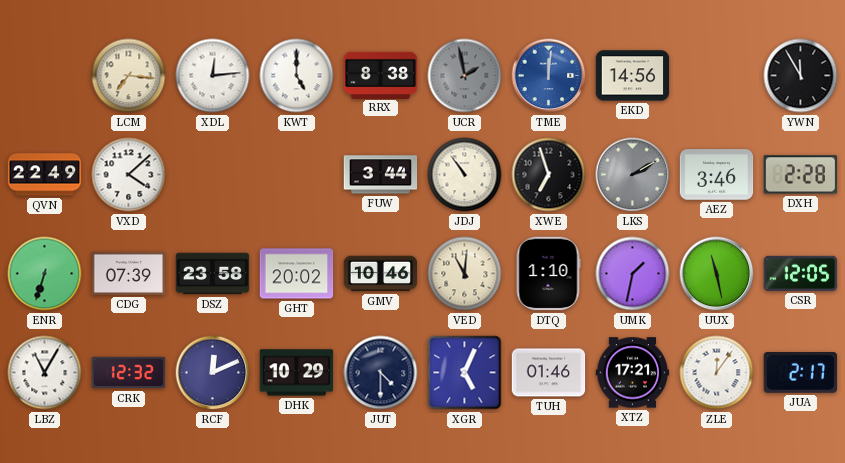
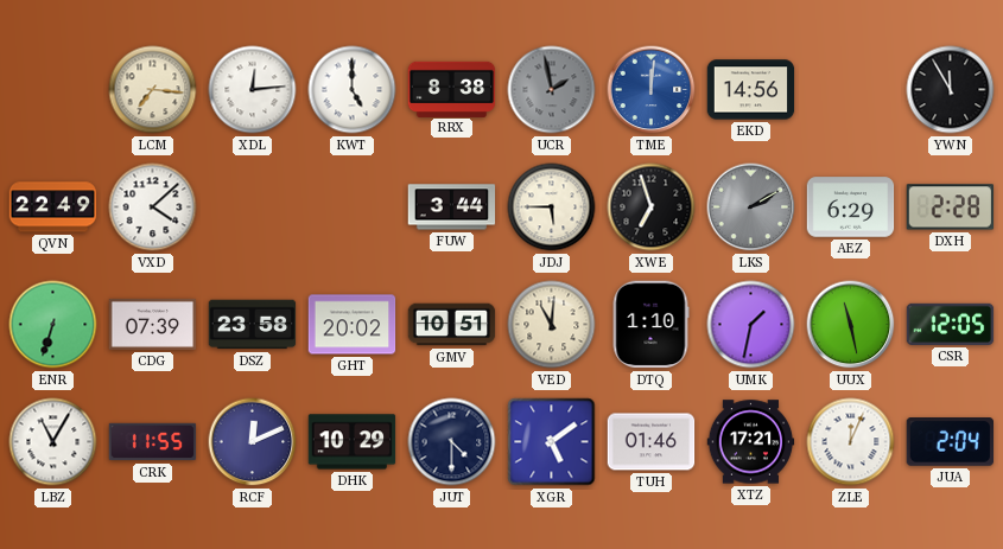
JDJ: 10:54 -> 5:45
AEZ: 3:46 -> 6:29
GMV: 10:46 -> 10:51
CRK: 12:32 -> 11:55
XGR: 5:04 -> 5:09
ZLE: 12:06 -> 12:04
JUA: 2:17 -> 2:04
